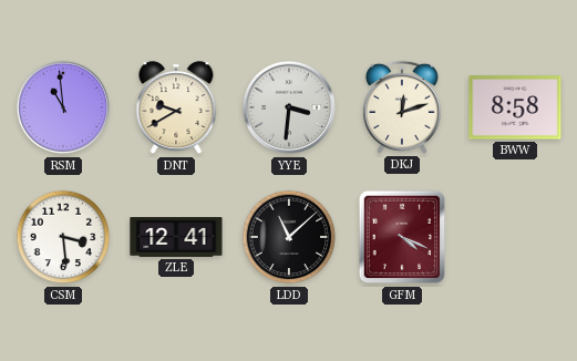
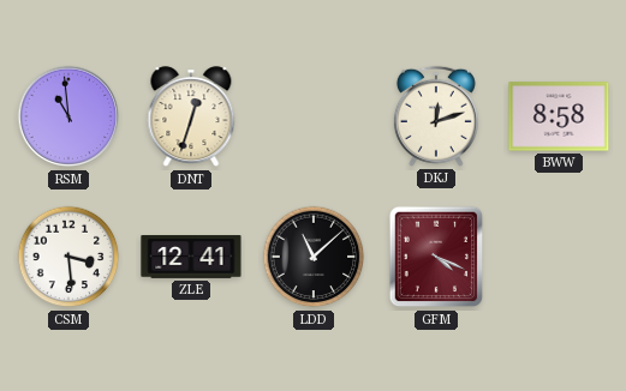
DNT: 9:40 -> 12:33
YYE: 3:31 -> none
